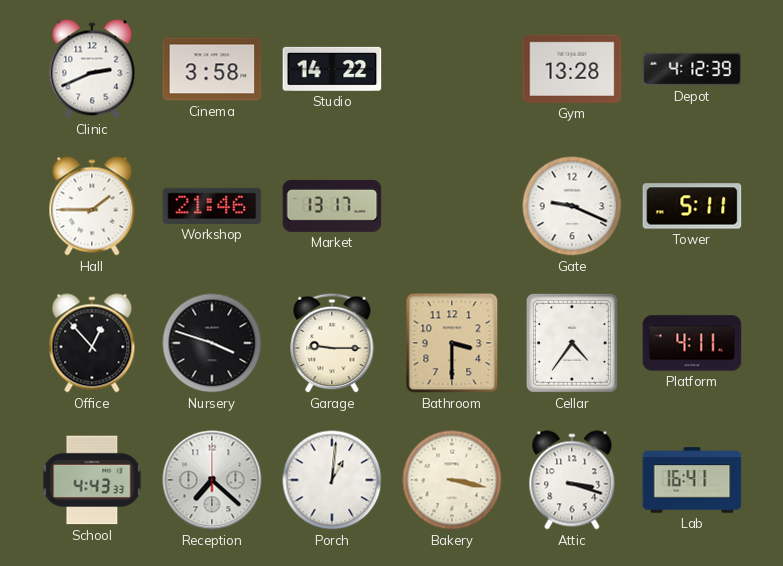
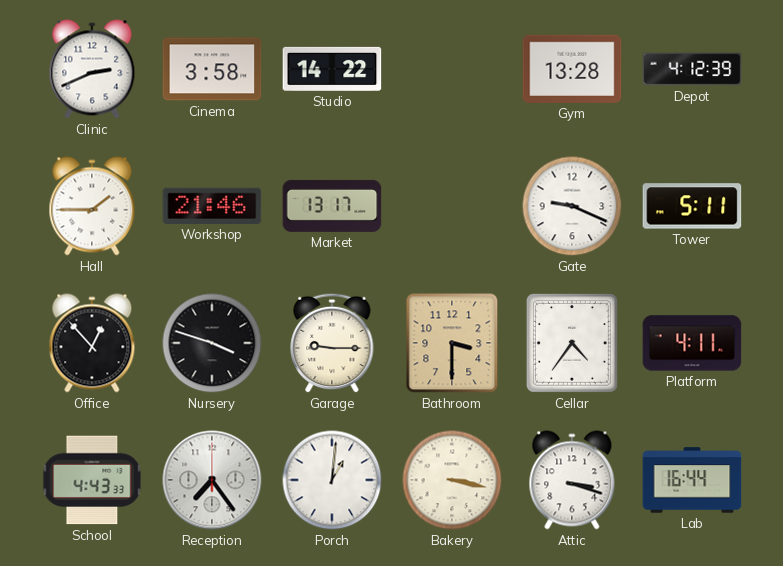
Reception: 7:22 -> 7:24
Lab: 16:41 -> 16:44
